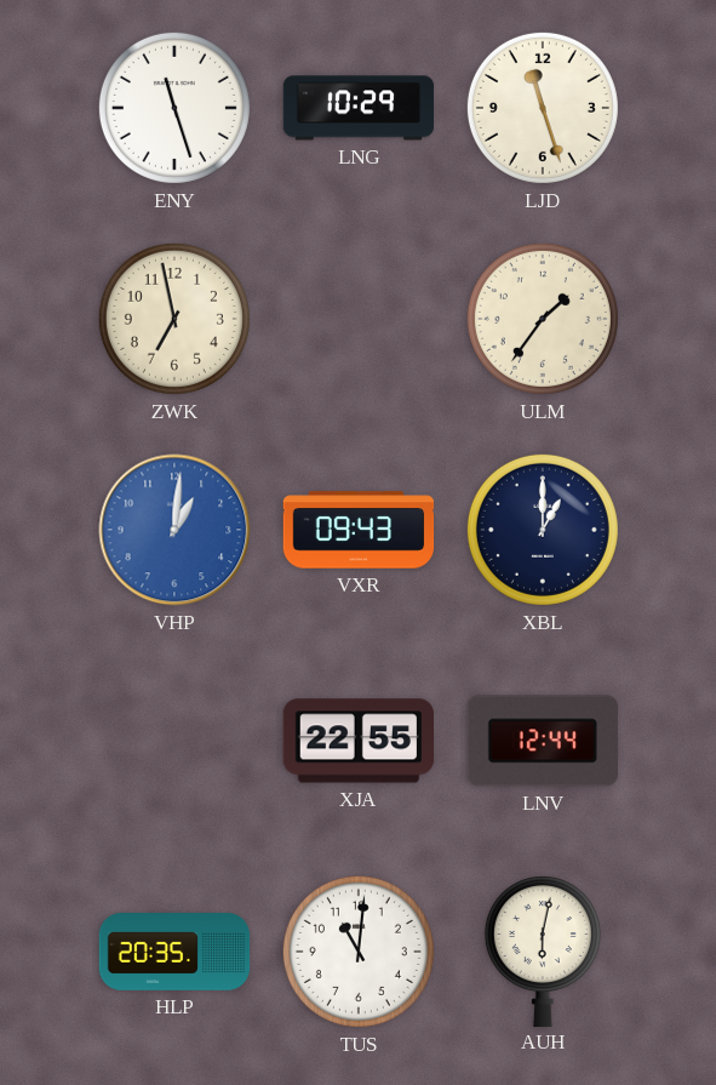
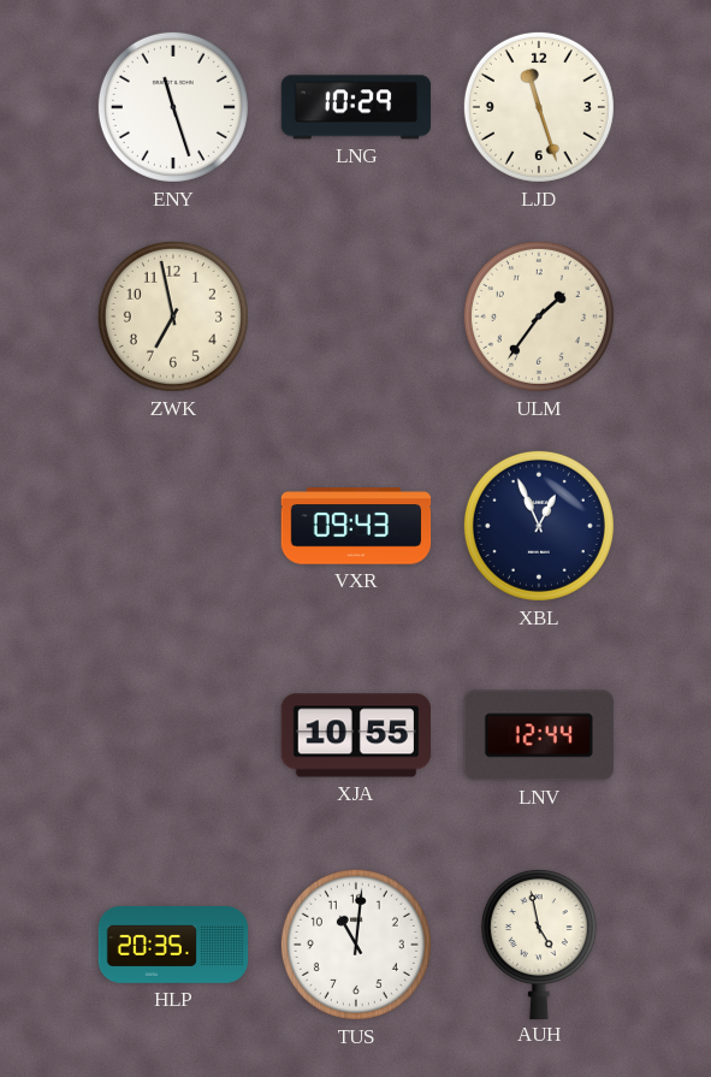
VHP: 1:01 -> none
XBL: 1:00 -> 12:56
XJA: 22:55 -> 10:55
AUH: 6:02 -> 4:58
